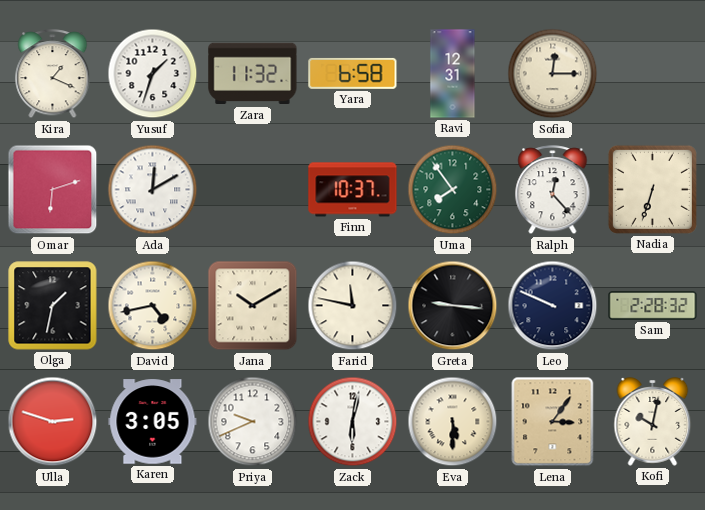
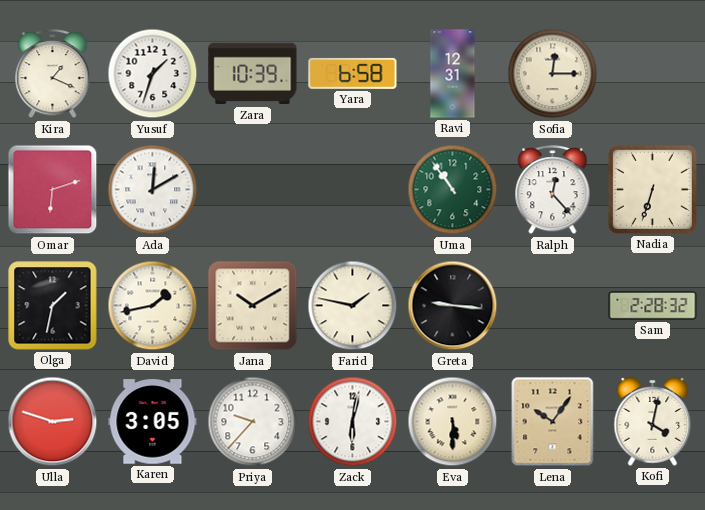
Zara: 11:32 -> 10:39
Finn: 10:37 -> none
Uma: 7:54 -> 10:54
David: 4:43 -> 1:43
Farid: 11:47 -> 1:47
Leo: 9:49 -> none
Priya: 9:41 -> 9:37
Lena: 3:06 -> 10:06
Kofi: 10:02 -> 4:02
